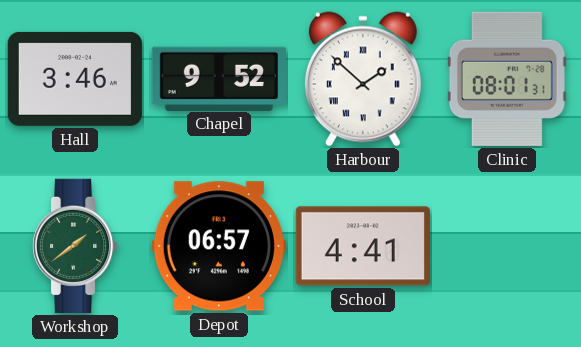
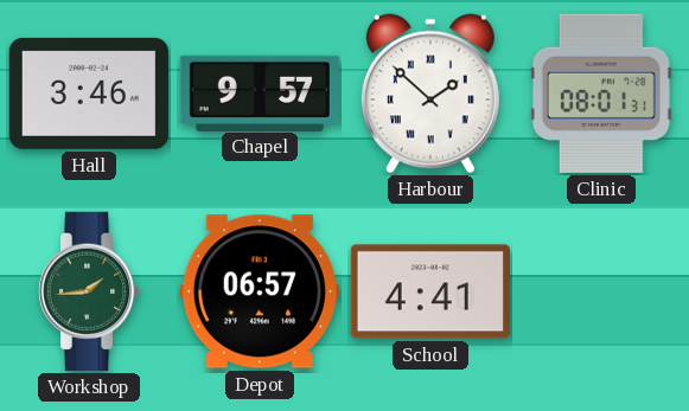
Chapel: 9:52 -> 9:57
Workshop: 1:39 -> 1:44
